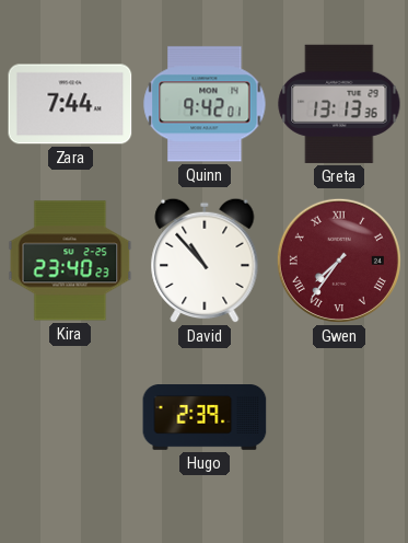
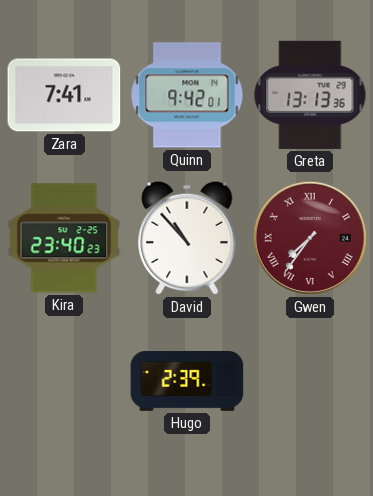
Zara: 7:44 -> 7:41
